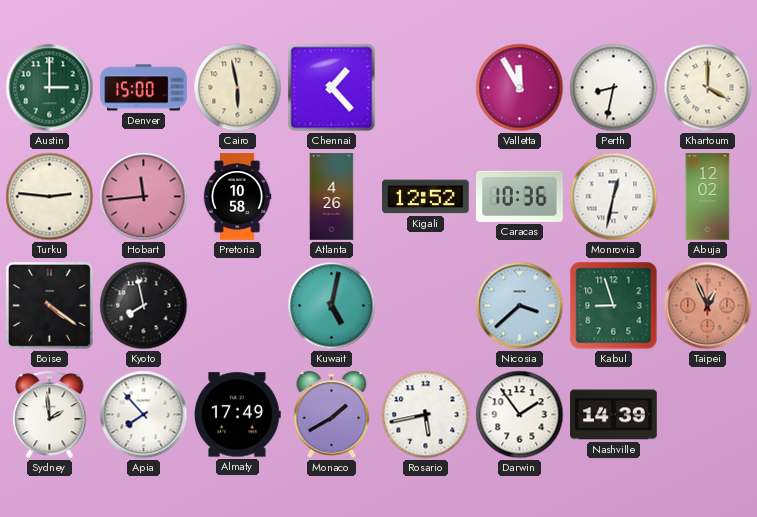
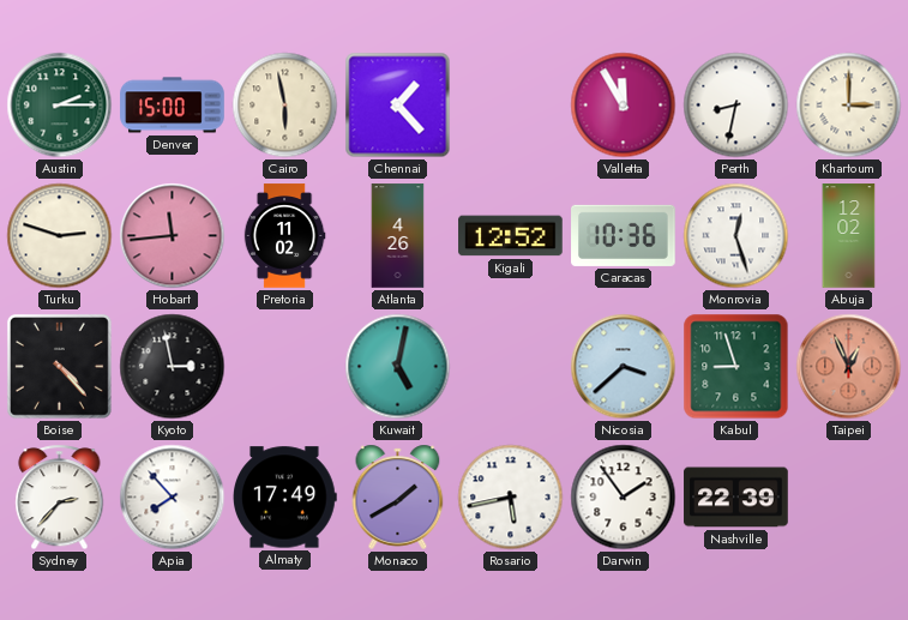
Austin: 3:00 -> 2:15
Khartoum: 4:00 -> 3:00
Turku: 2:46 -> 2:48
Pretoria: 10:58 -> 11:02
Monrovia: 12:32 -> 12:27
Boise: 4:21 -> 4:23
Kyoto: 7:58 -> 2:58
Sydney: 1:59 -> 2:37
Nashville: 14:39 -> 22:39
